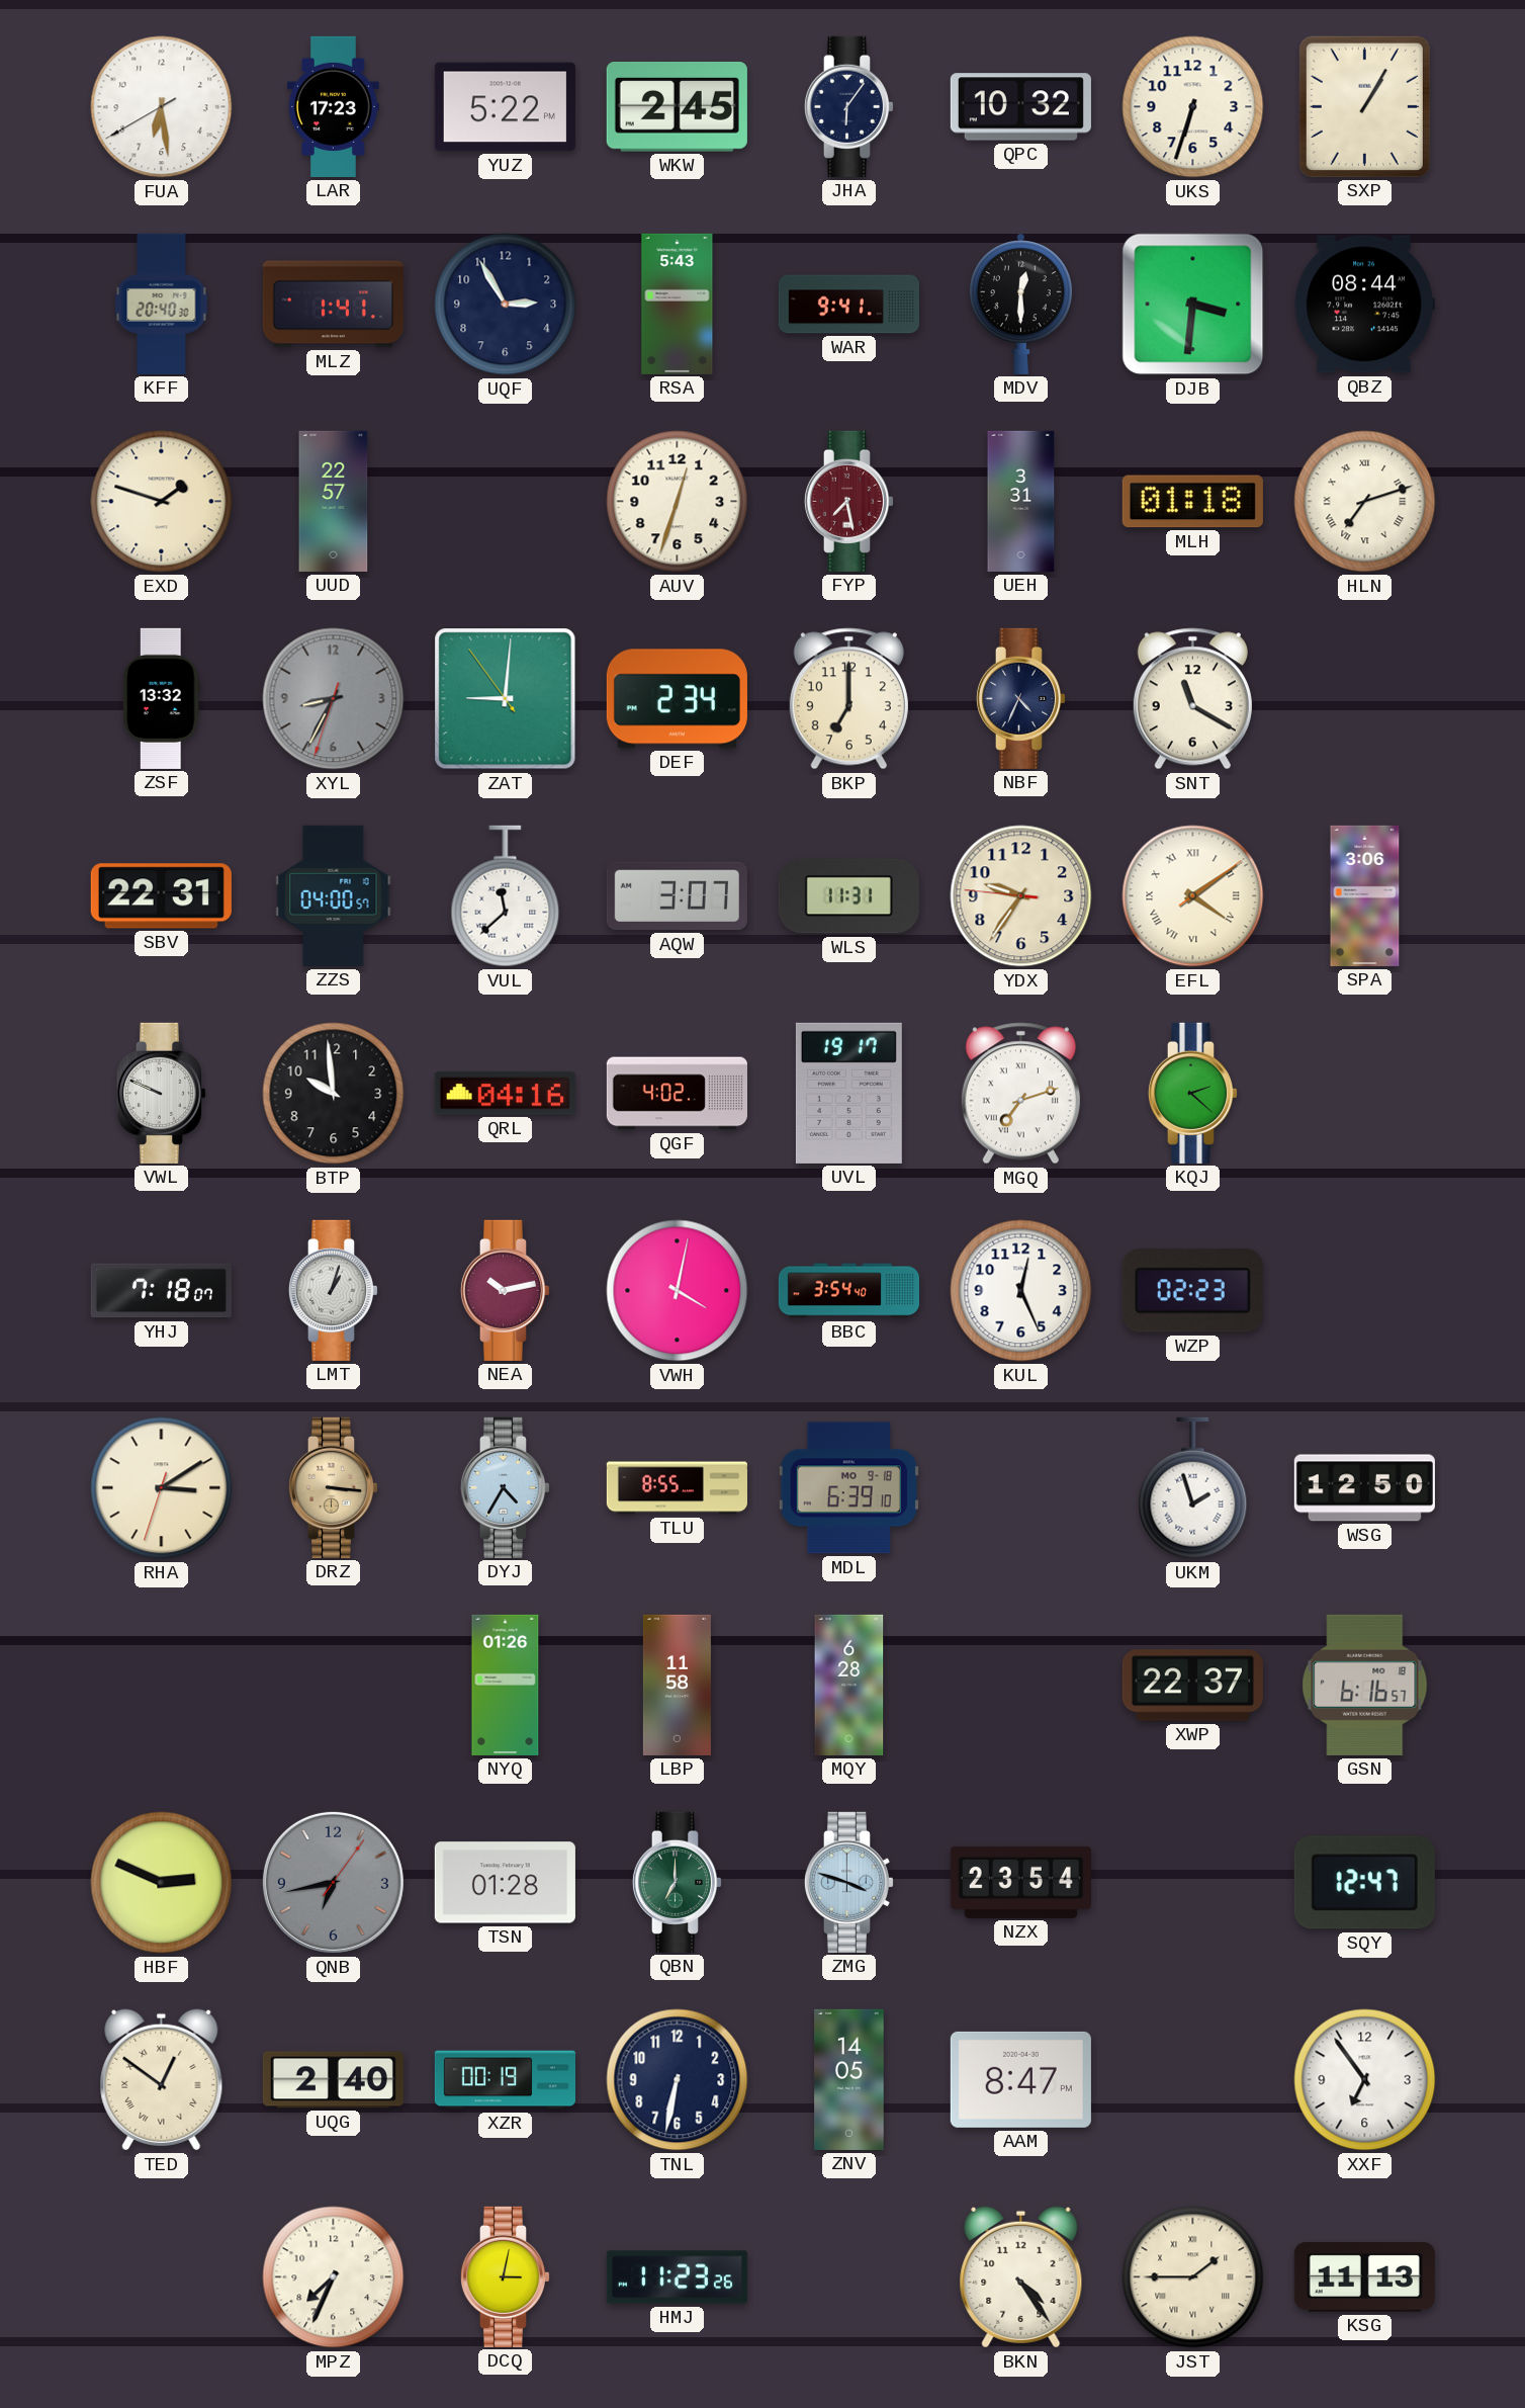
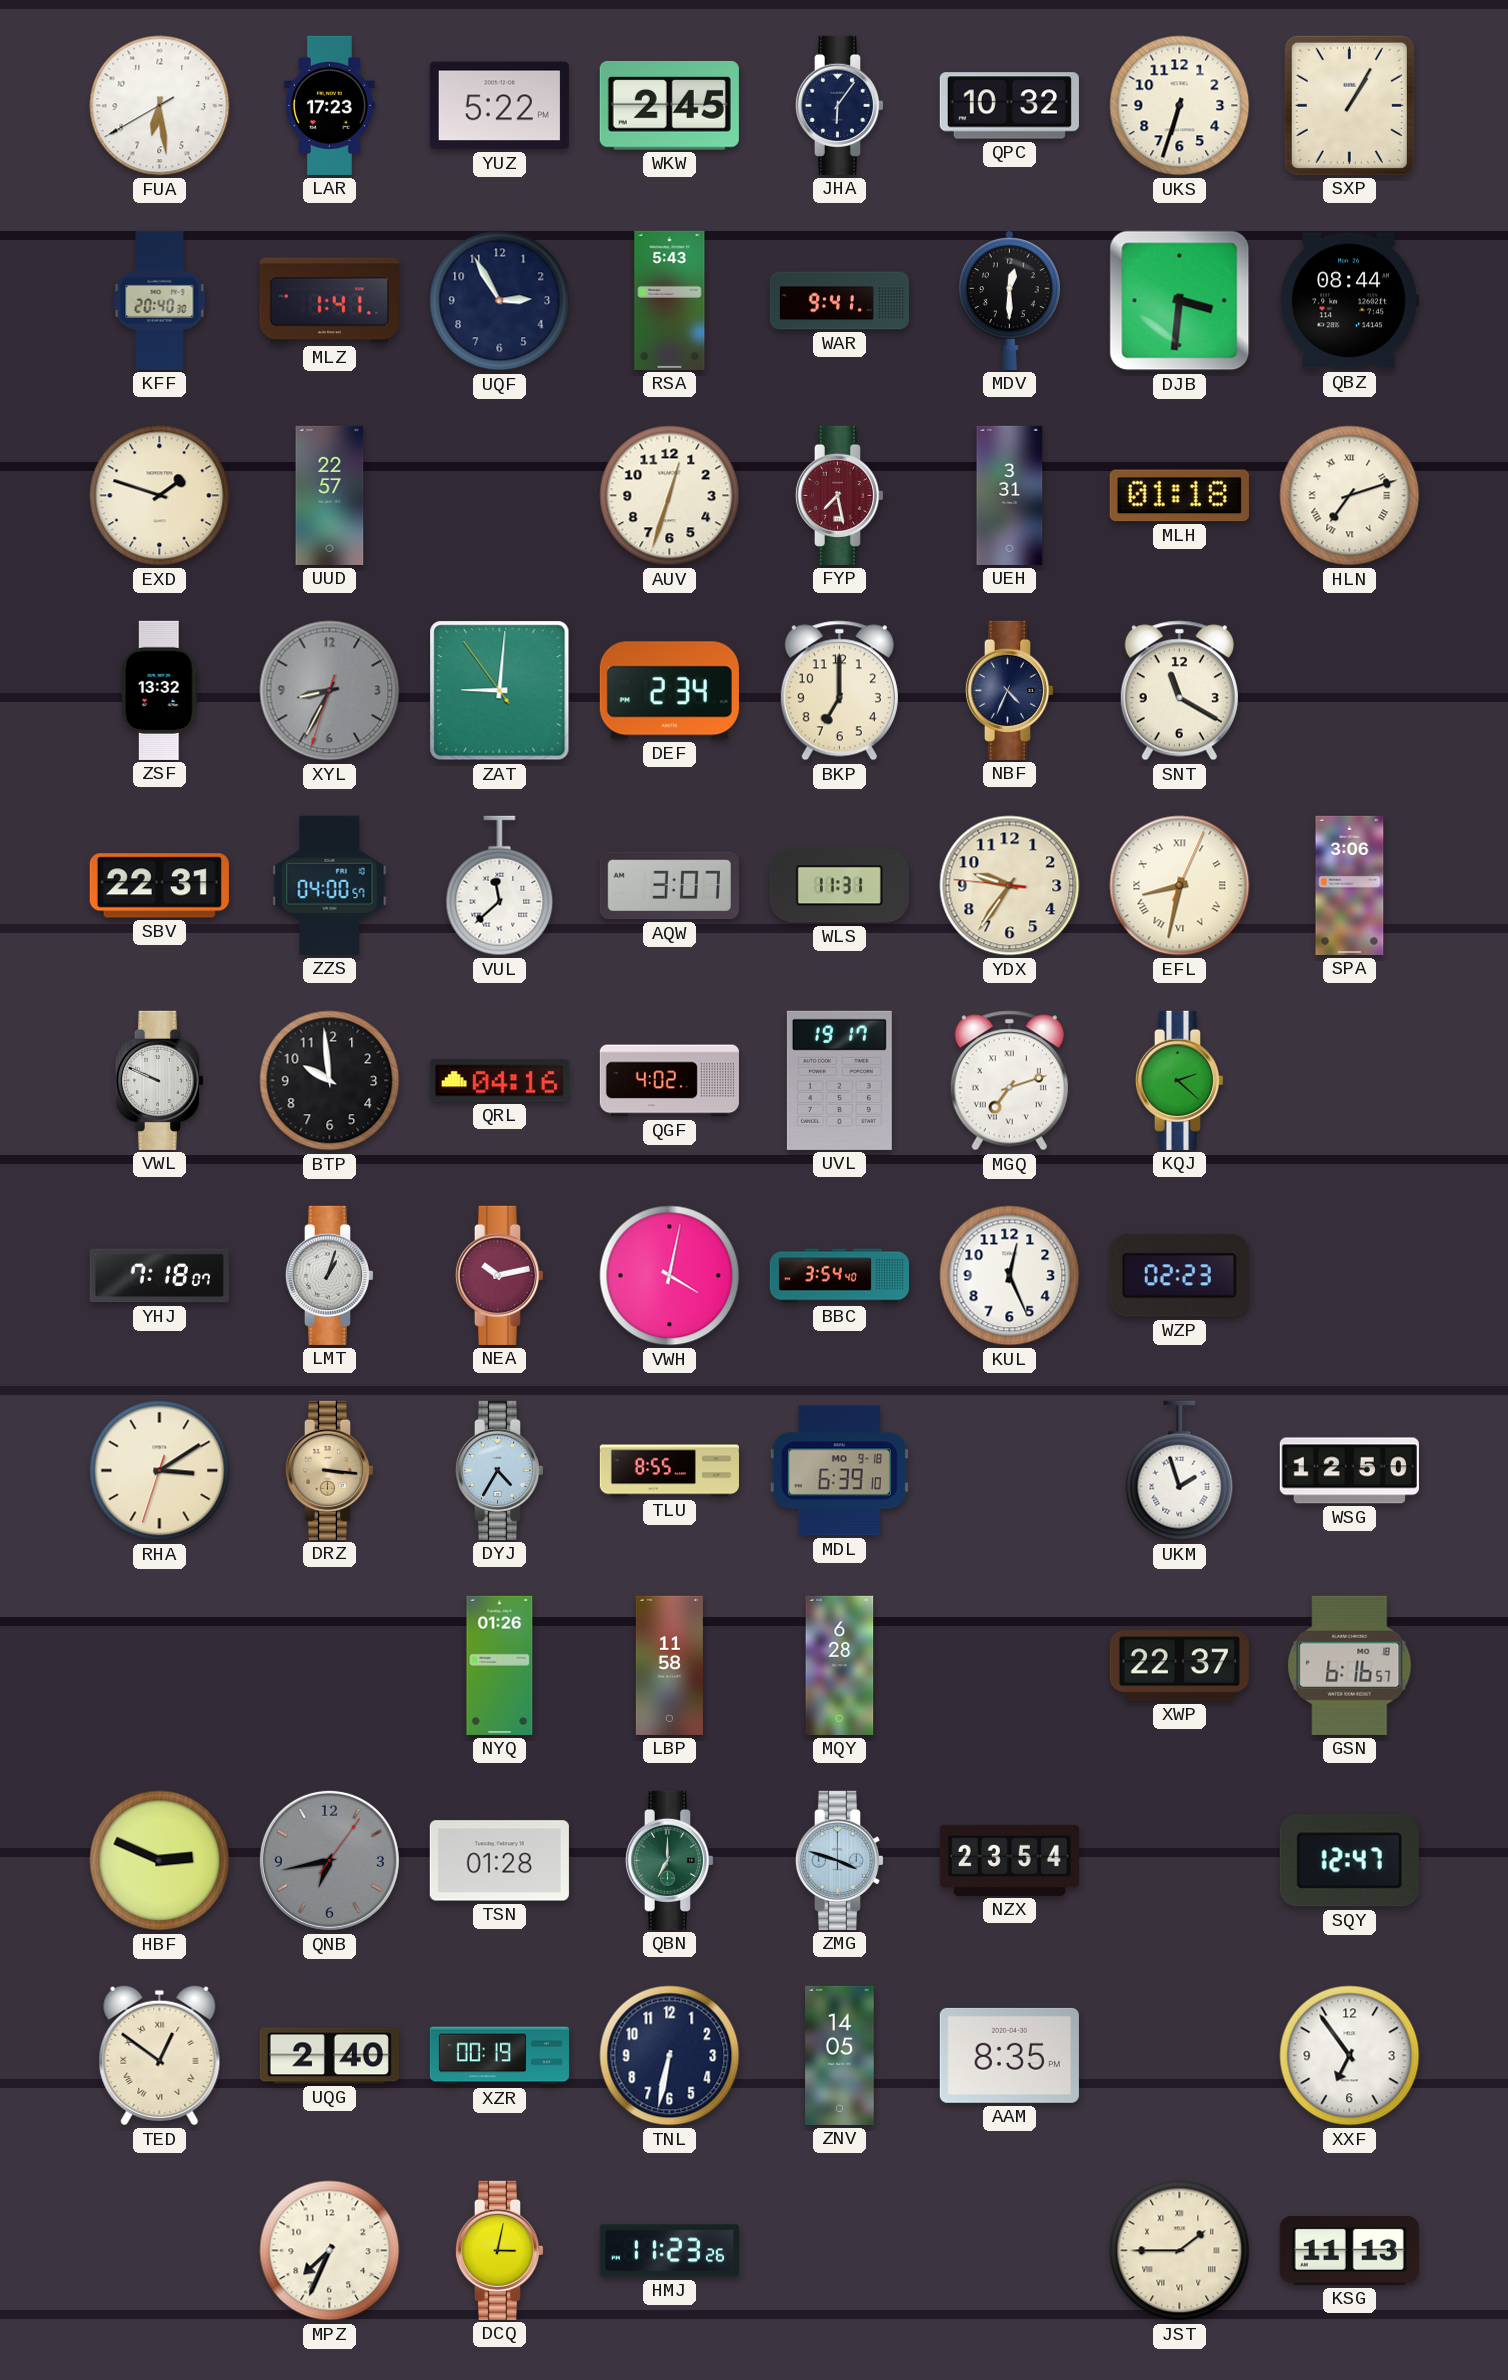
EFL: 4:09 -> 8:32
AAM: 8:47 -> 8:35
BKN: 4:24 -> none
